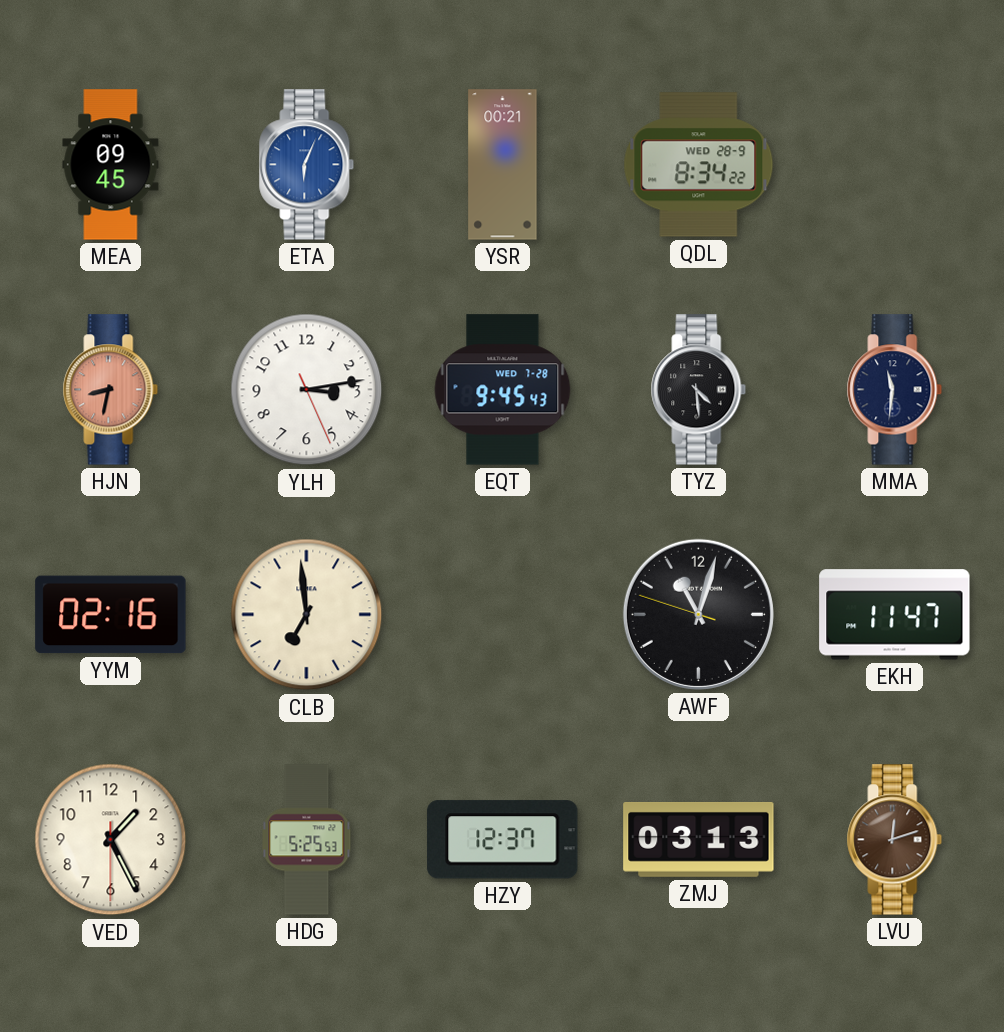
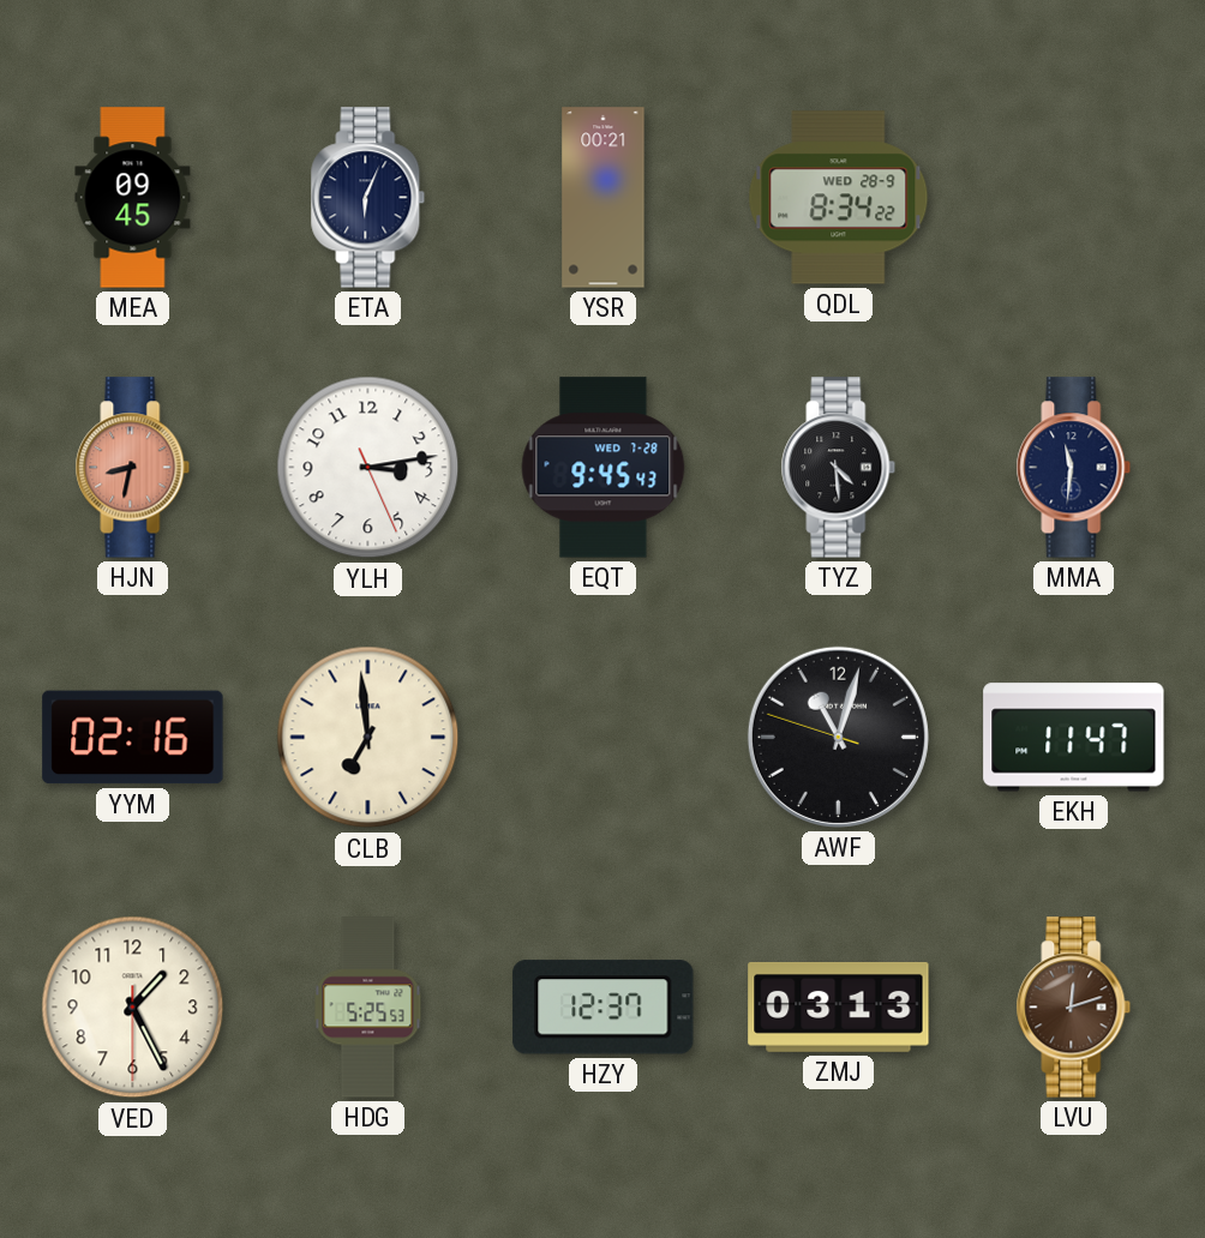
ETA dial: blue -> navy
